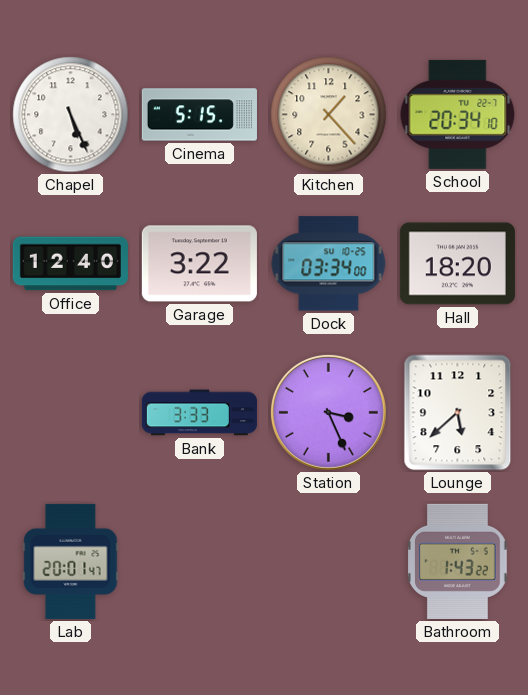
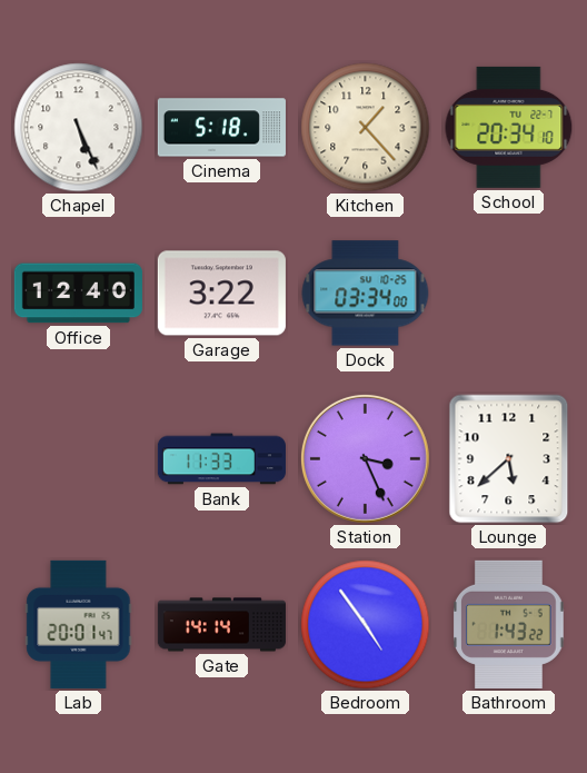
Cinema: 5:15 -> 5:18
Hall: 18:20 -> none
Bank: 3:33 -> 11:33
Gate: none -> 14:14
Bedroom: none -> 4:54
